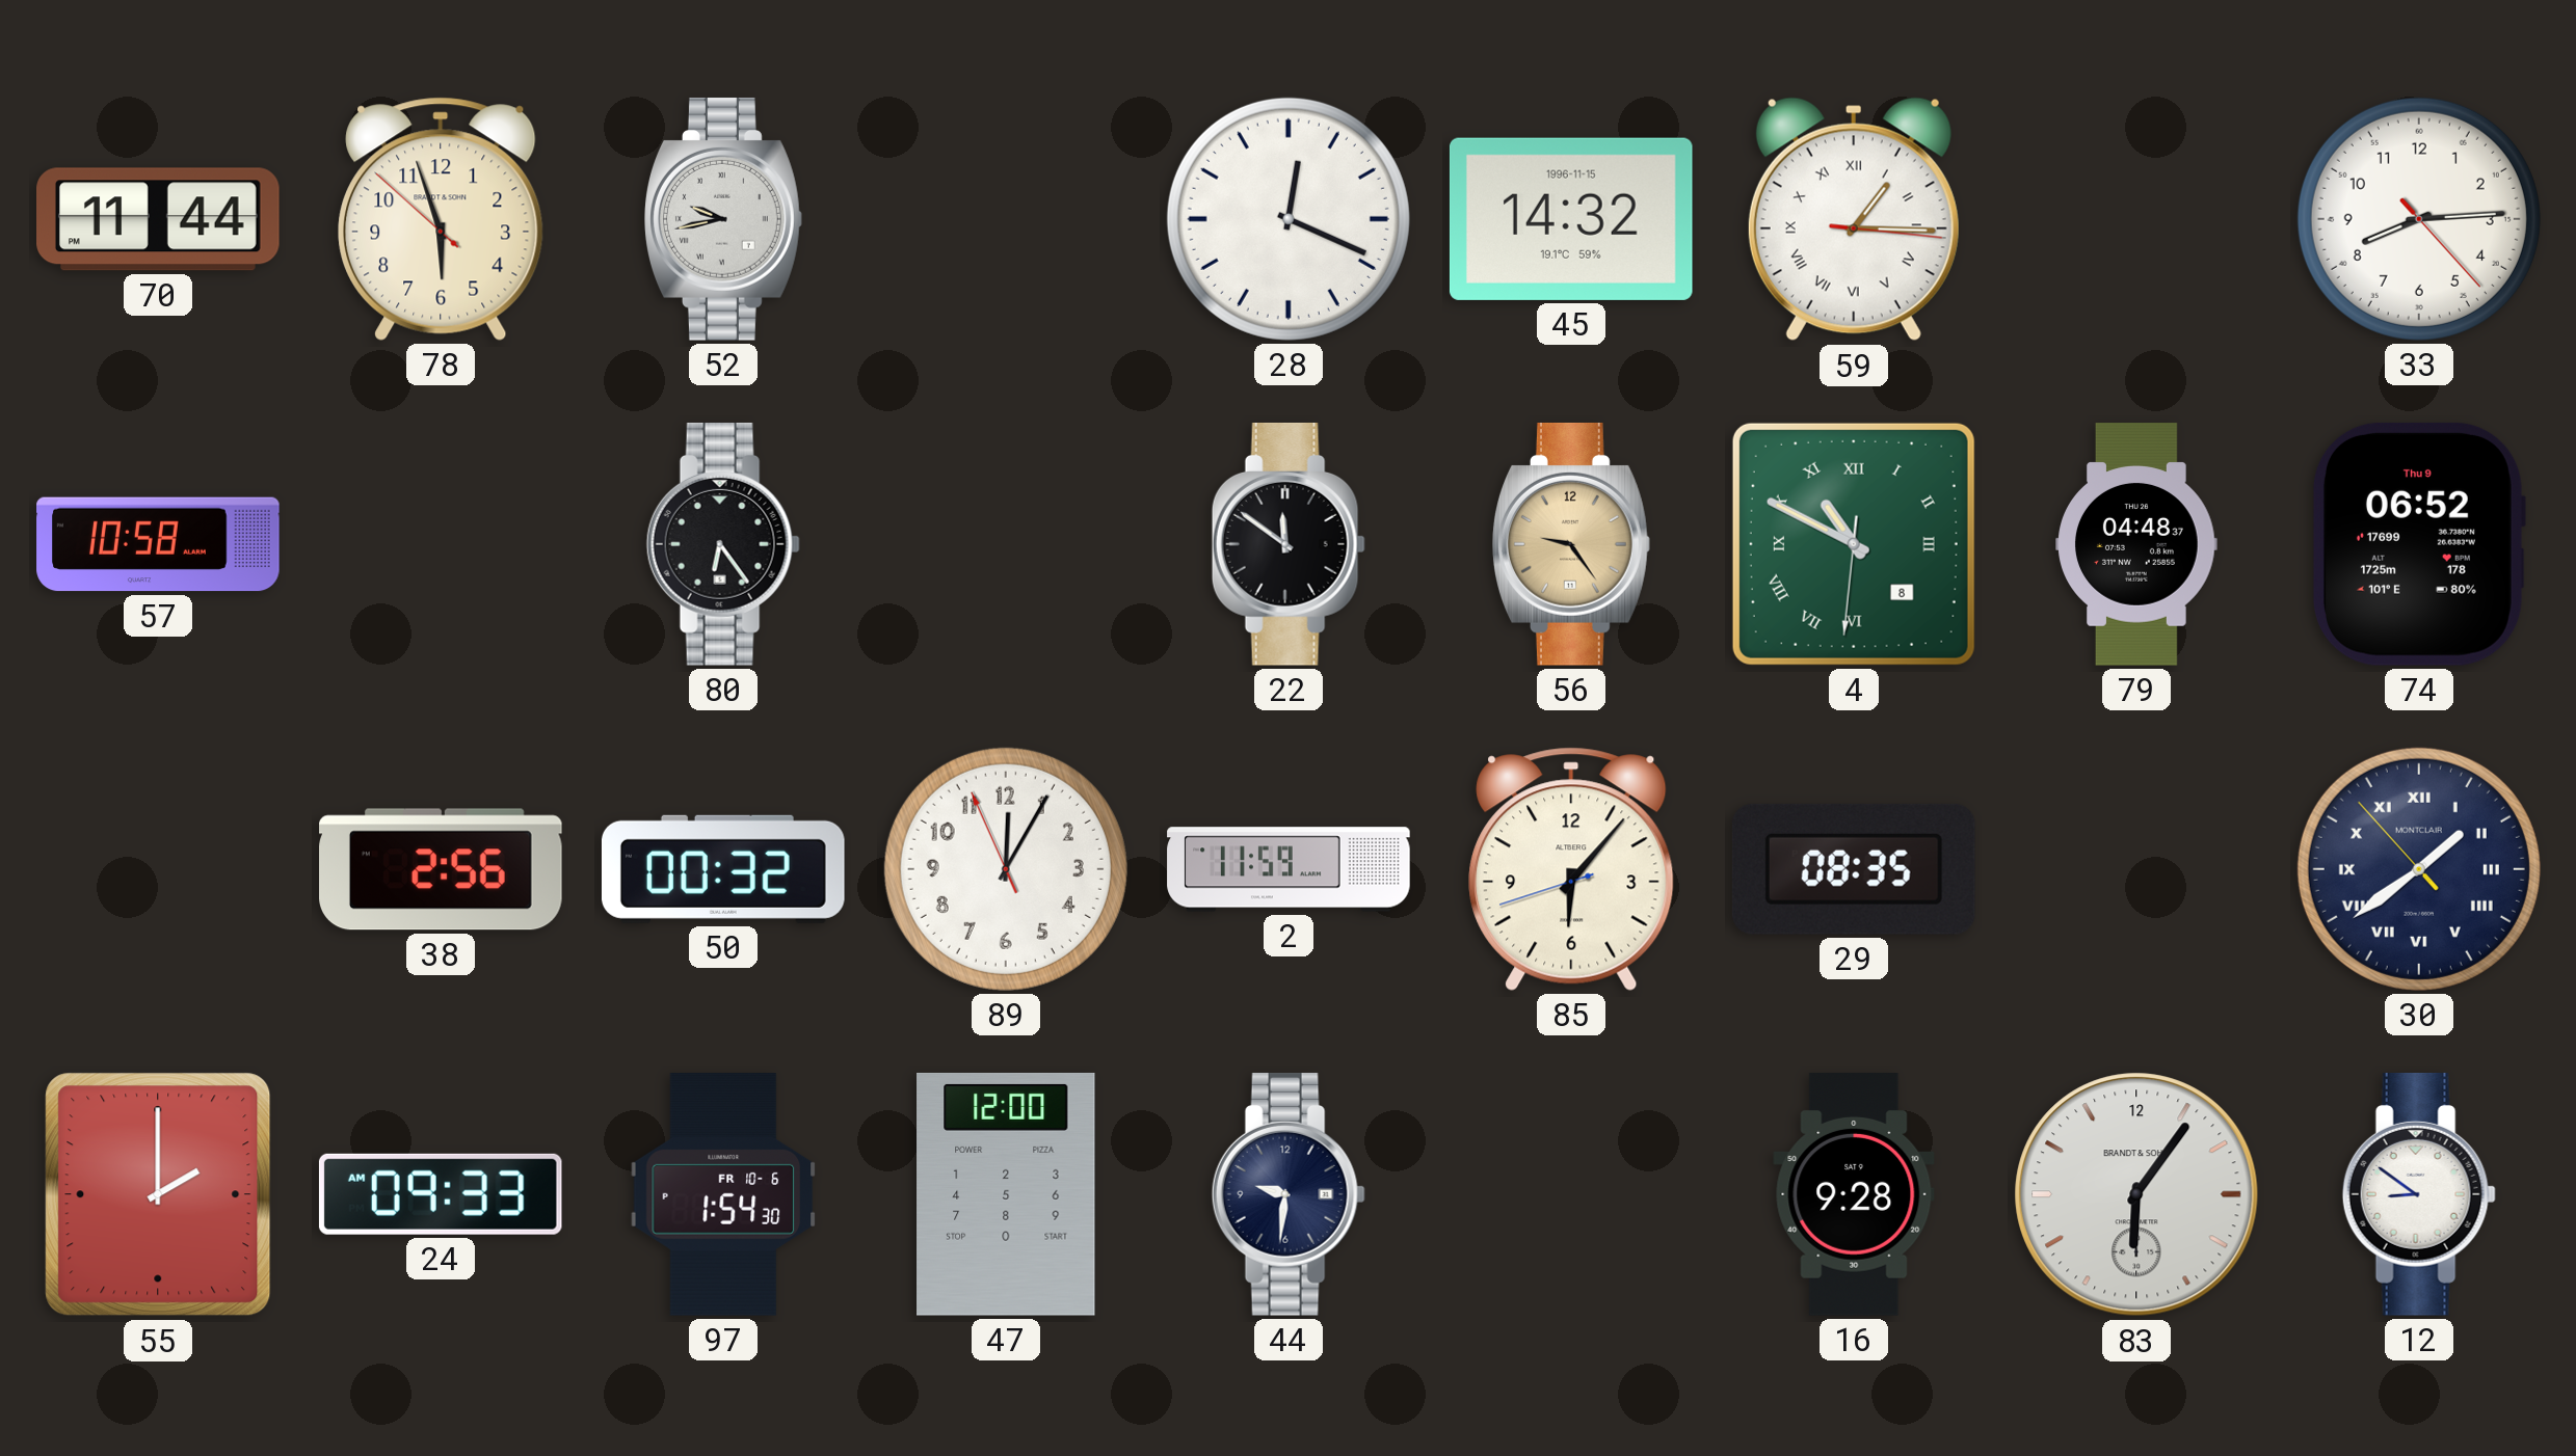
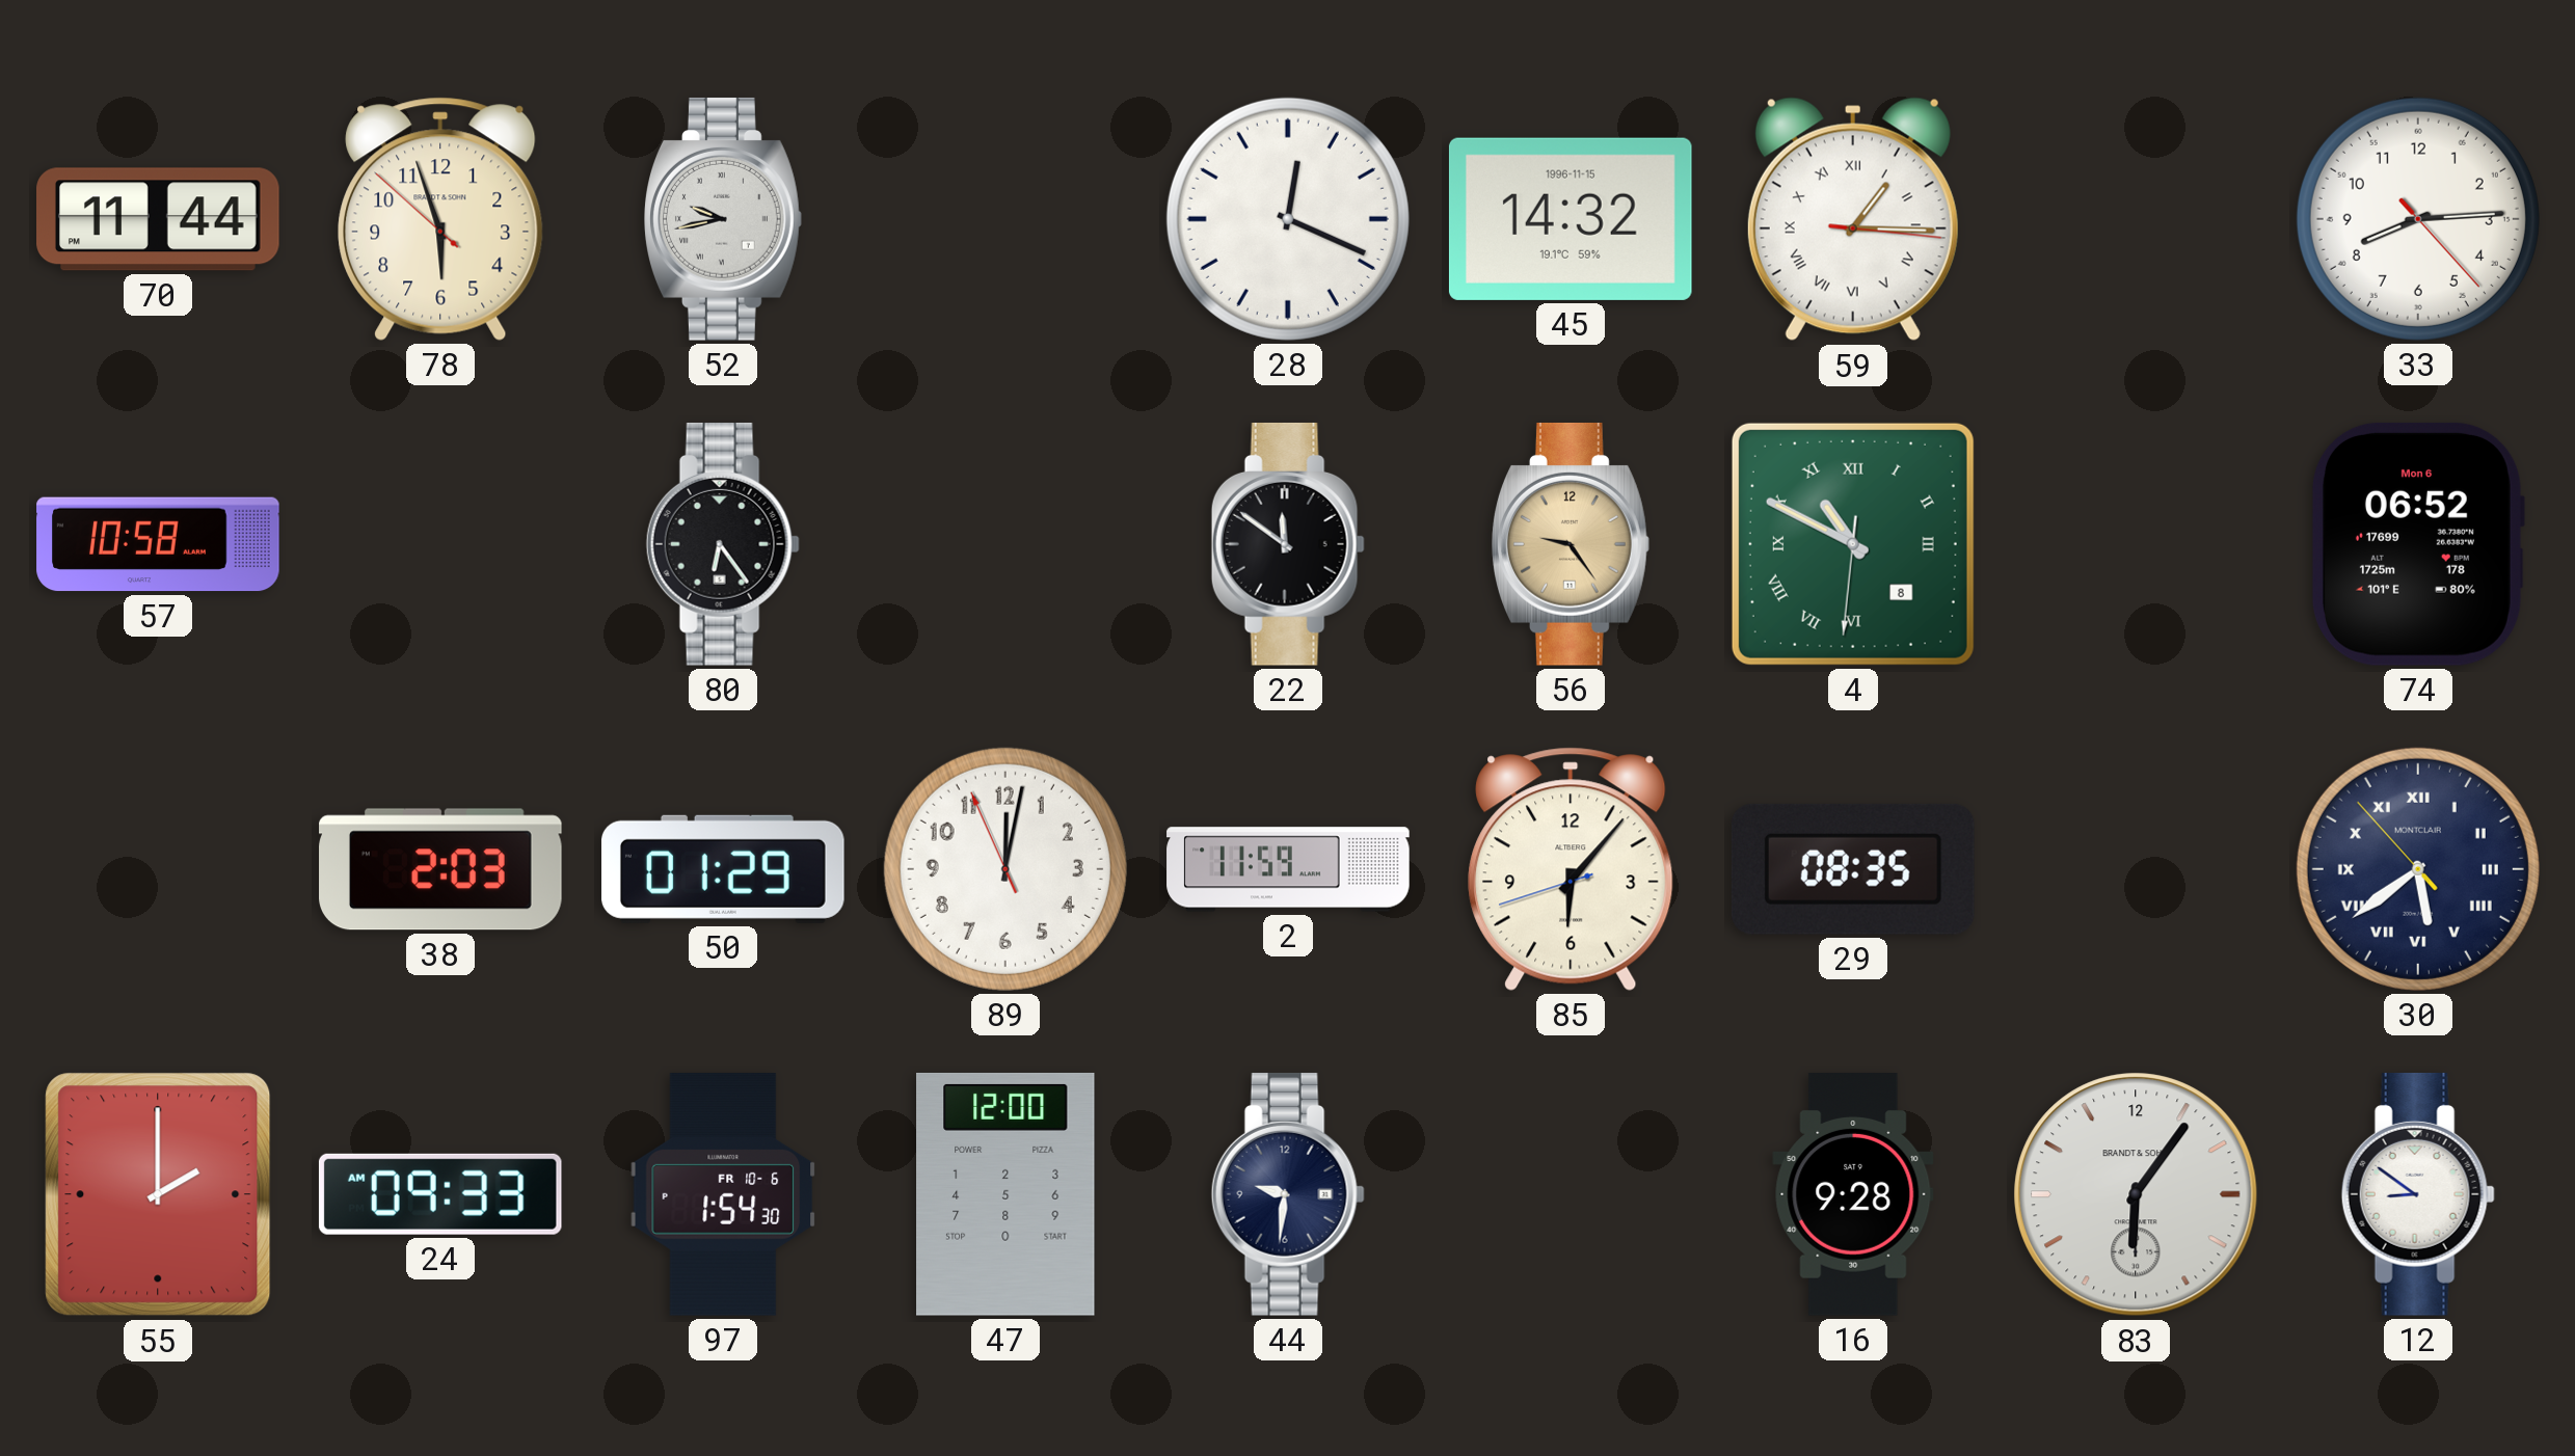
79: 04:48 -> none
74 date: Thu 9 -> Mon 6
38: 2:56 -> 2:03
50: 00:32 -> 01:29
89: 12:04 -> 12:01
30: 1:38 -> 5:38
